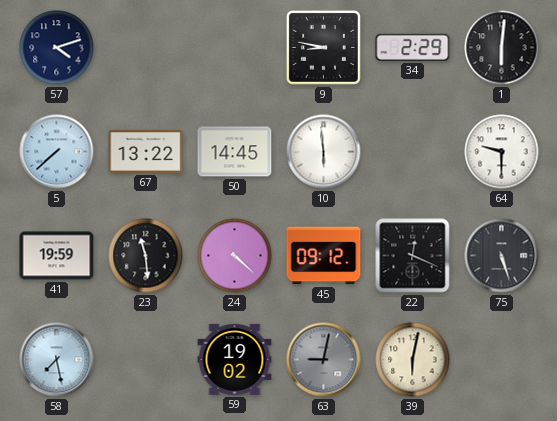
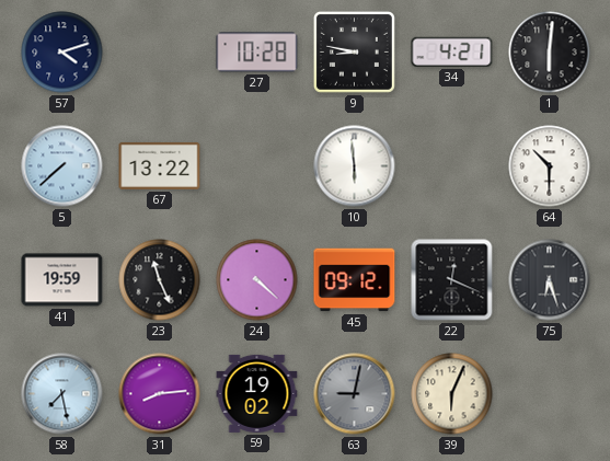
27: none -> 10:28
34: 2:29 -> 4:21
50: 14:45 -> none
64: 9:30 -> 10:30
23: 11:29 -> 11:26
75: 5:27 -> 6:27
31: none -> 8:14
39: 6:02 -> 6:04
